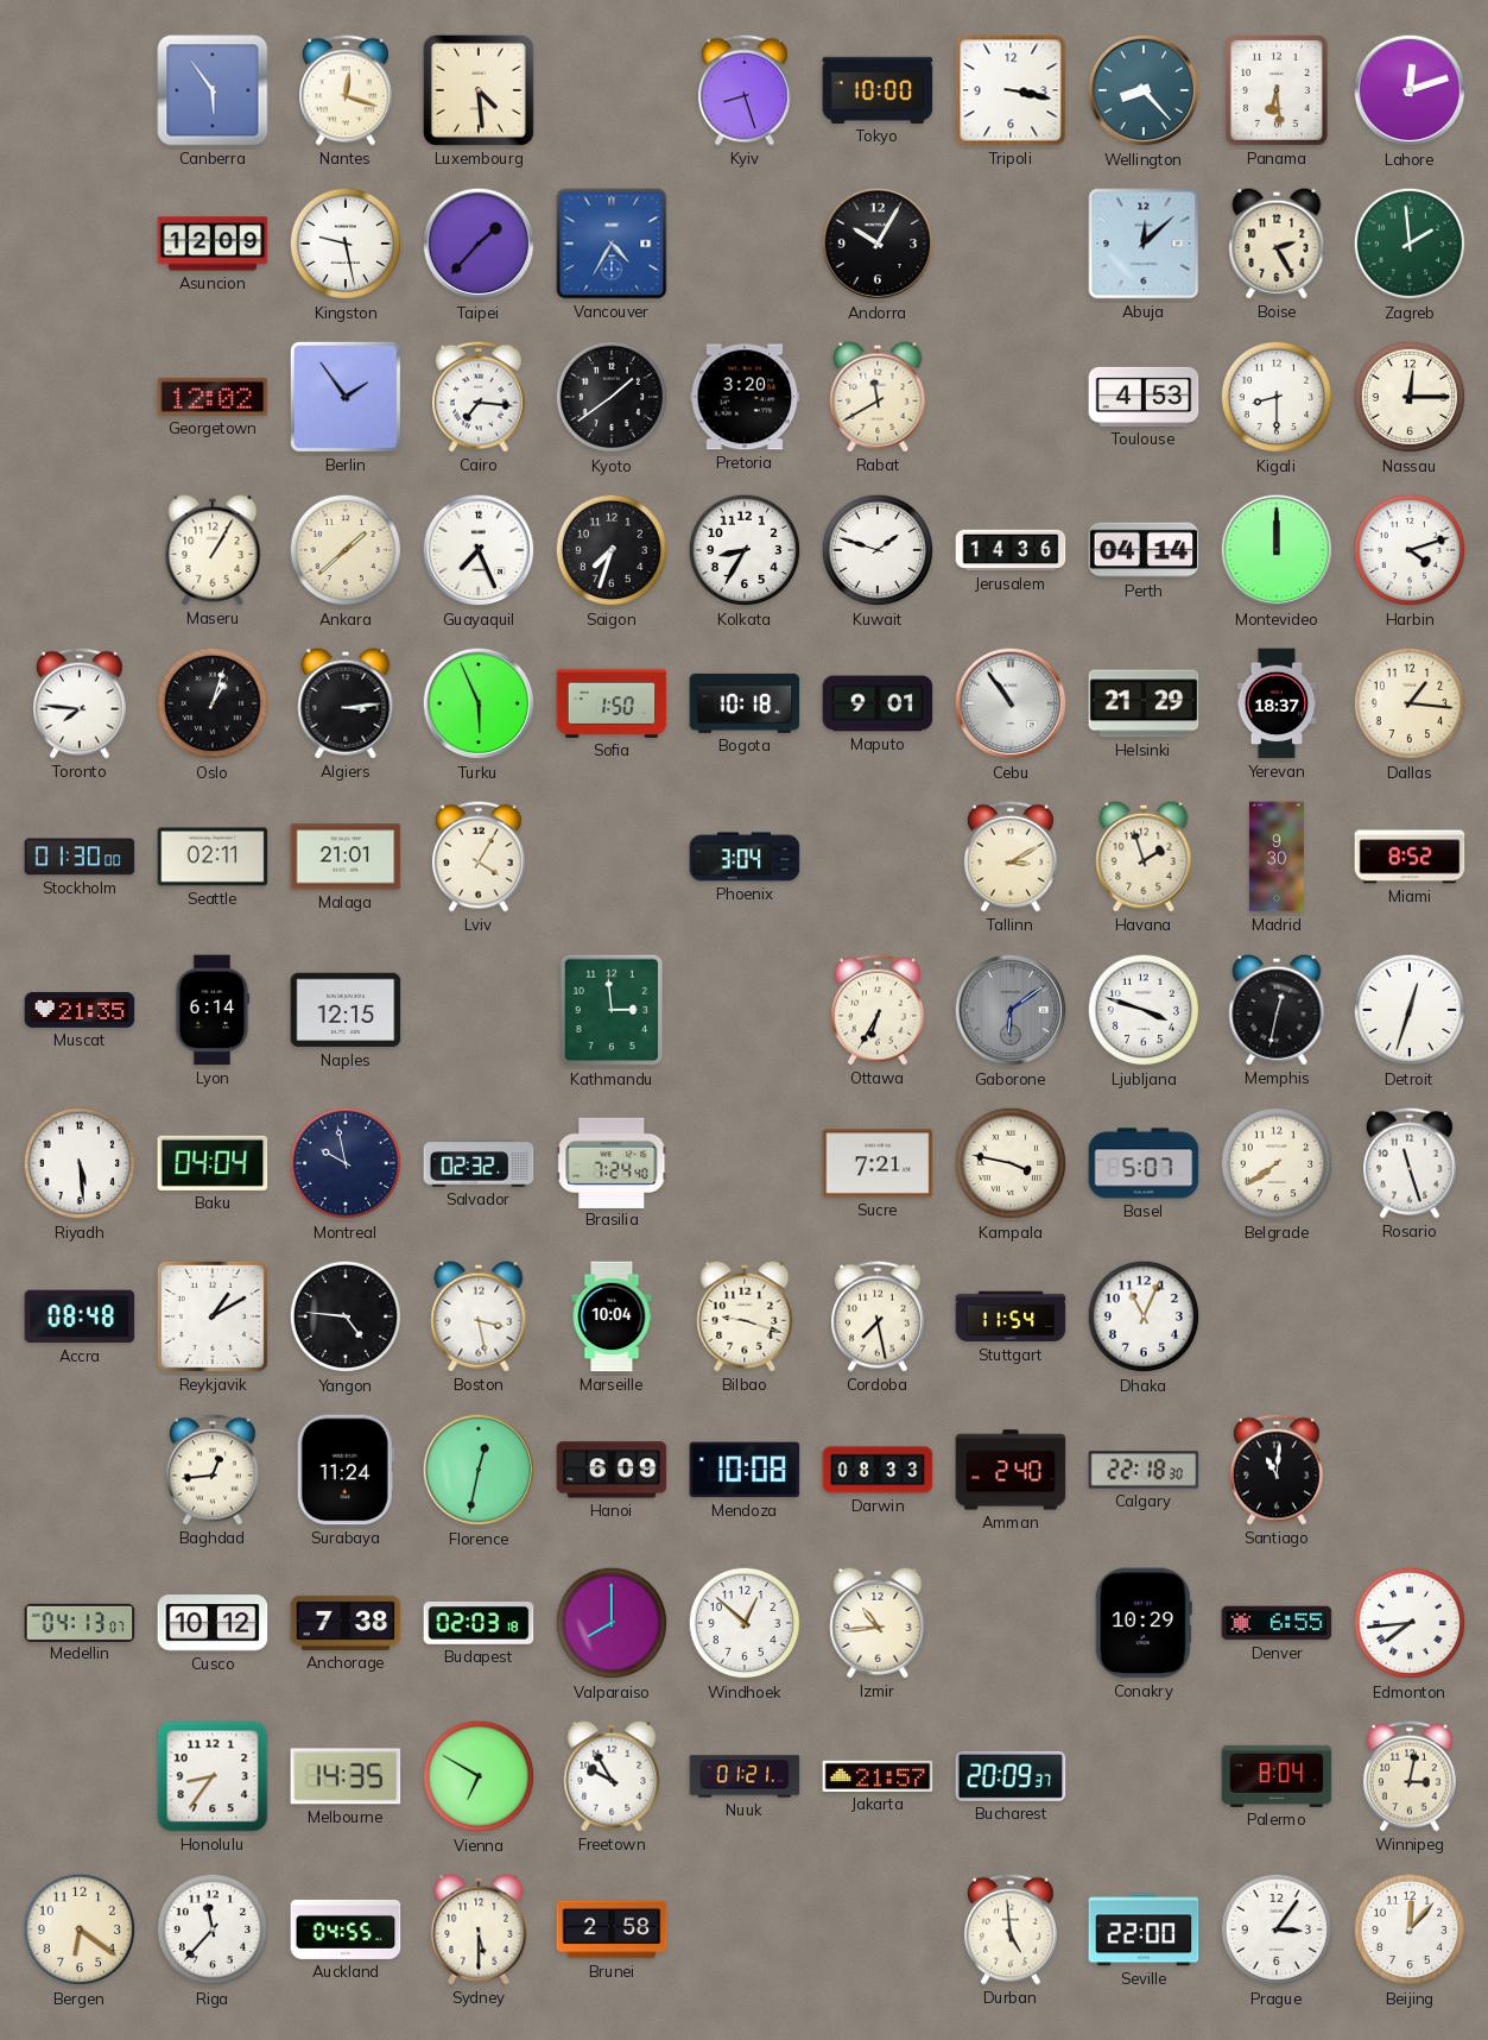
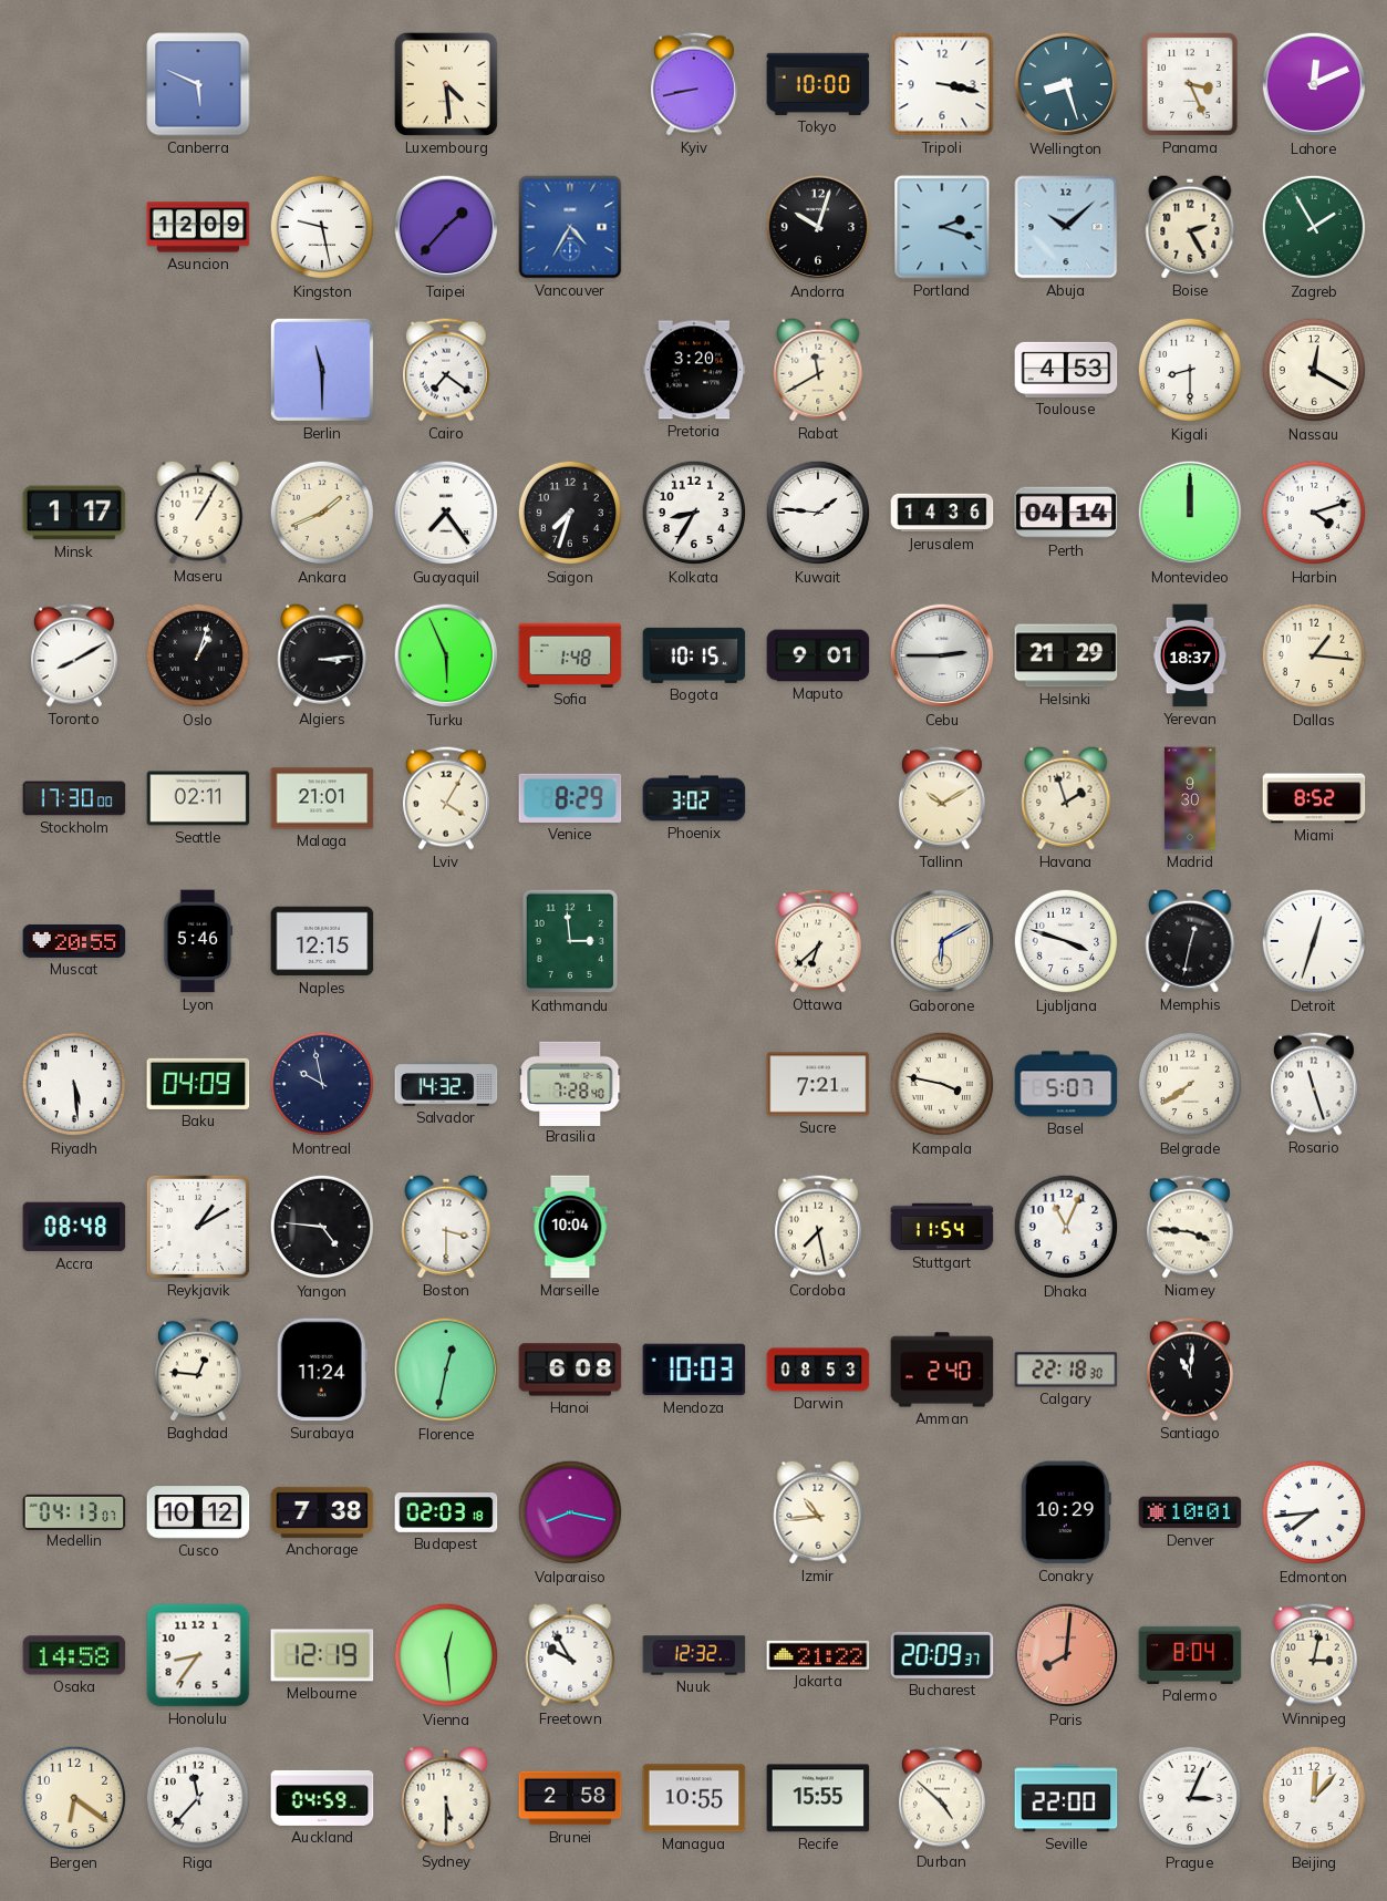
Canberra: 5:54 -> 5:49
Nantes: 12:18 -> none
Kyiv: 8:27 -> 8:43
Wellington: 8:23 -> 8:27
Panama: 6:29 -> 3:26
Lahore: 12:12 -> 12:11
Andorra: 10:05 -> 10:03
Portland: none -> 2:18
Abuja: 12:08 -> 10:08
Zagreb: 1:59 -> 1:55
Georgetown: 12:02 -> none
Berlin: 1:54 -> 11:30
Cairo: 7:16 -> 7:21
Kyoto: 1:39 -> none
Nassau: 12:15 -> 12:20
Minsk: none -> 1:17
Ankara: 1:38 -> 1:41
Guayaquil: 7:26 -> 7:24
Kuwait: 1:48 -> 1:46
Toronto: 7:46 -> 8:10
Sofia: 1:50 -> 1:48
Bogota: 10:18 -> 10:15
Cebu: 10:54 -> 2:45
Stockholm: 01:30 -> 17:30
Venice: none -> 8:29
Phoenix: 3:04 -> 3:02
Tallinn: 3:10 -> 10:10
Muscat: 21:35 -> 20:55
Lyon: 6:14 -> 5:46
Ottawa: 6:35 -> 6:38
Gaborone: 6:09 -> 6:10
Gaborone dial: grey -> cream
Baku: 04:04 -> 04:09
Salvador: 02:32 -> 14:32
Brasilia: 7:24 -> 7:28
Boston: 3:28 -> 3:30
Bilbao: 9:18 -> none
Niamey: none -> 3:46
Baghdad: 12:44 -> 12:46
Hanoi: 6:09 -> 6:08
Mendoza: 10:08 -> 10:03
Darwin: 08:33 -> 08:53
Valparaiso: 8:00 -> 8:17
Windhoek: 12:52 -> none
Denver: 6:55 -> 10:01
Osaka: none -> 14:58
Melbourne: 14:35 -> 12:19
Vienna: 6:50 -> 12:29
Nuuk: 01:21 -> 12:32
Jakarta: 21:57 -> 21:22
Paris: none -> 8:01
Auckland: 04:55 -> 04:59
Managua: none -> 10:55
Recife: none -> 15:55
Durban: 4:59 -> 4:52
Prague: 3:06 -> 3:04
